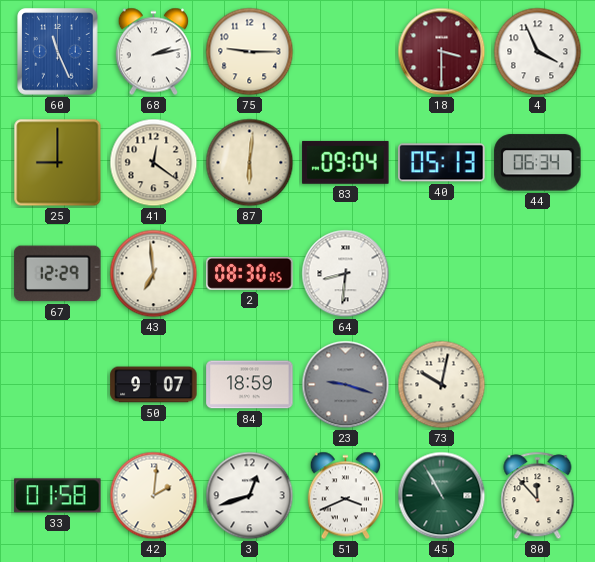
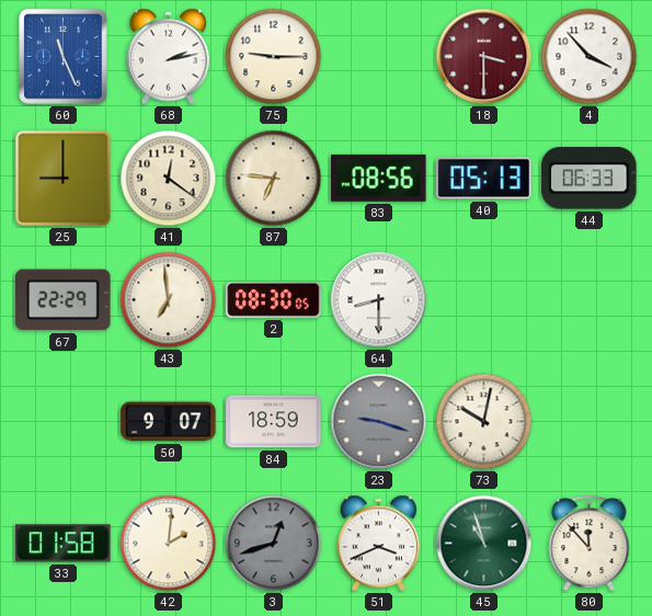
4: 3:56 -> 3:53
87: 6:01 -> 6:46
83: 09:04 -> 08:56
44: 06:34 -> 06:33
67: 12:29 -> 22:29
64: 8:31 -> 8:30
3 dial: white -> grey
45: 10:55 -> 10:57
